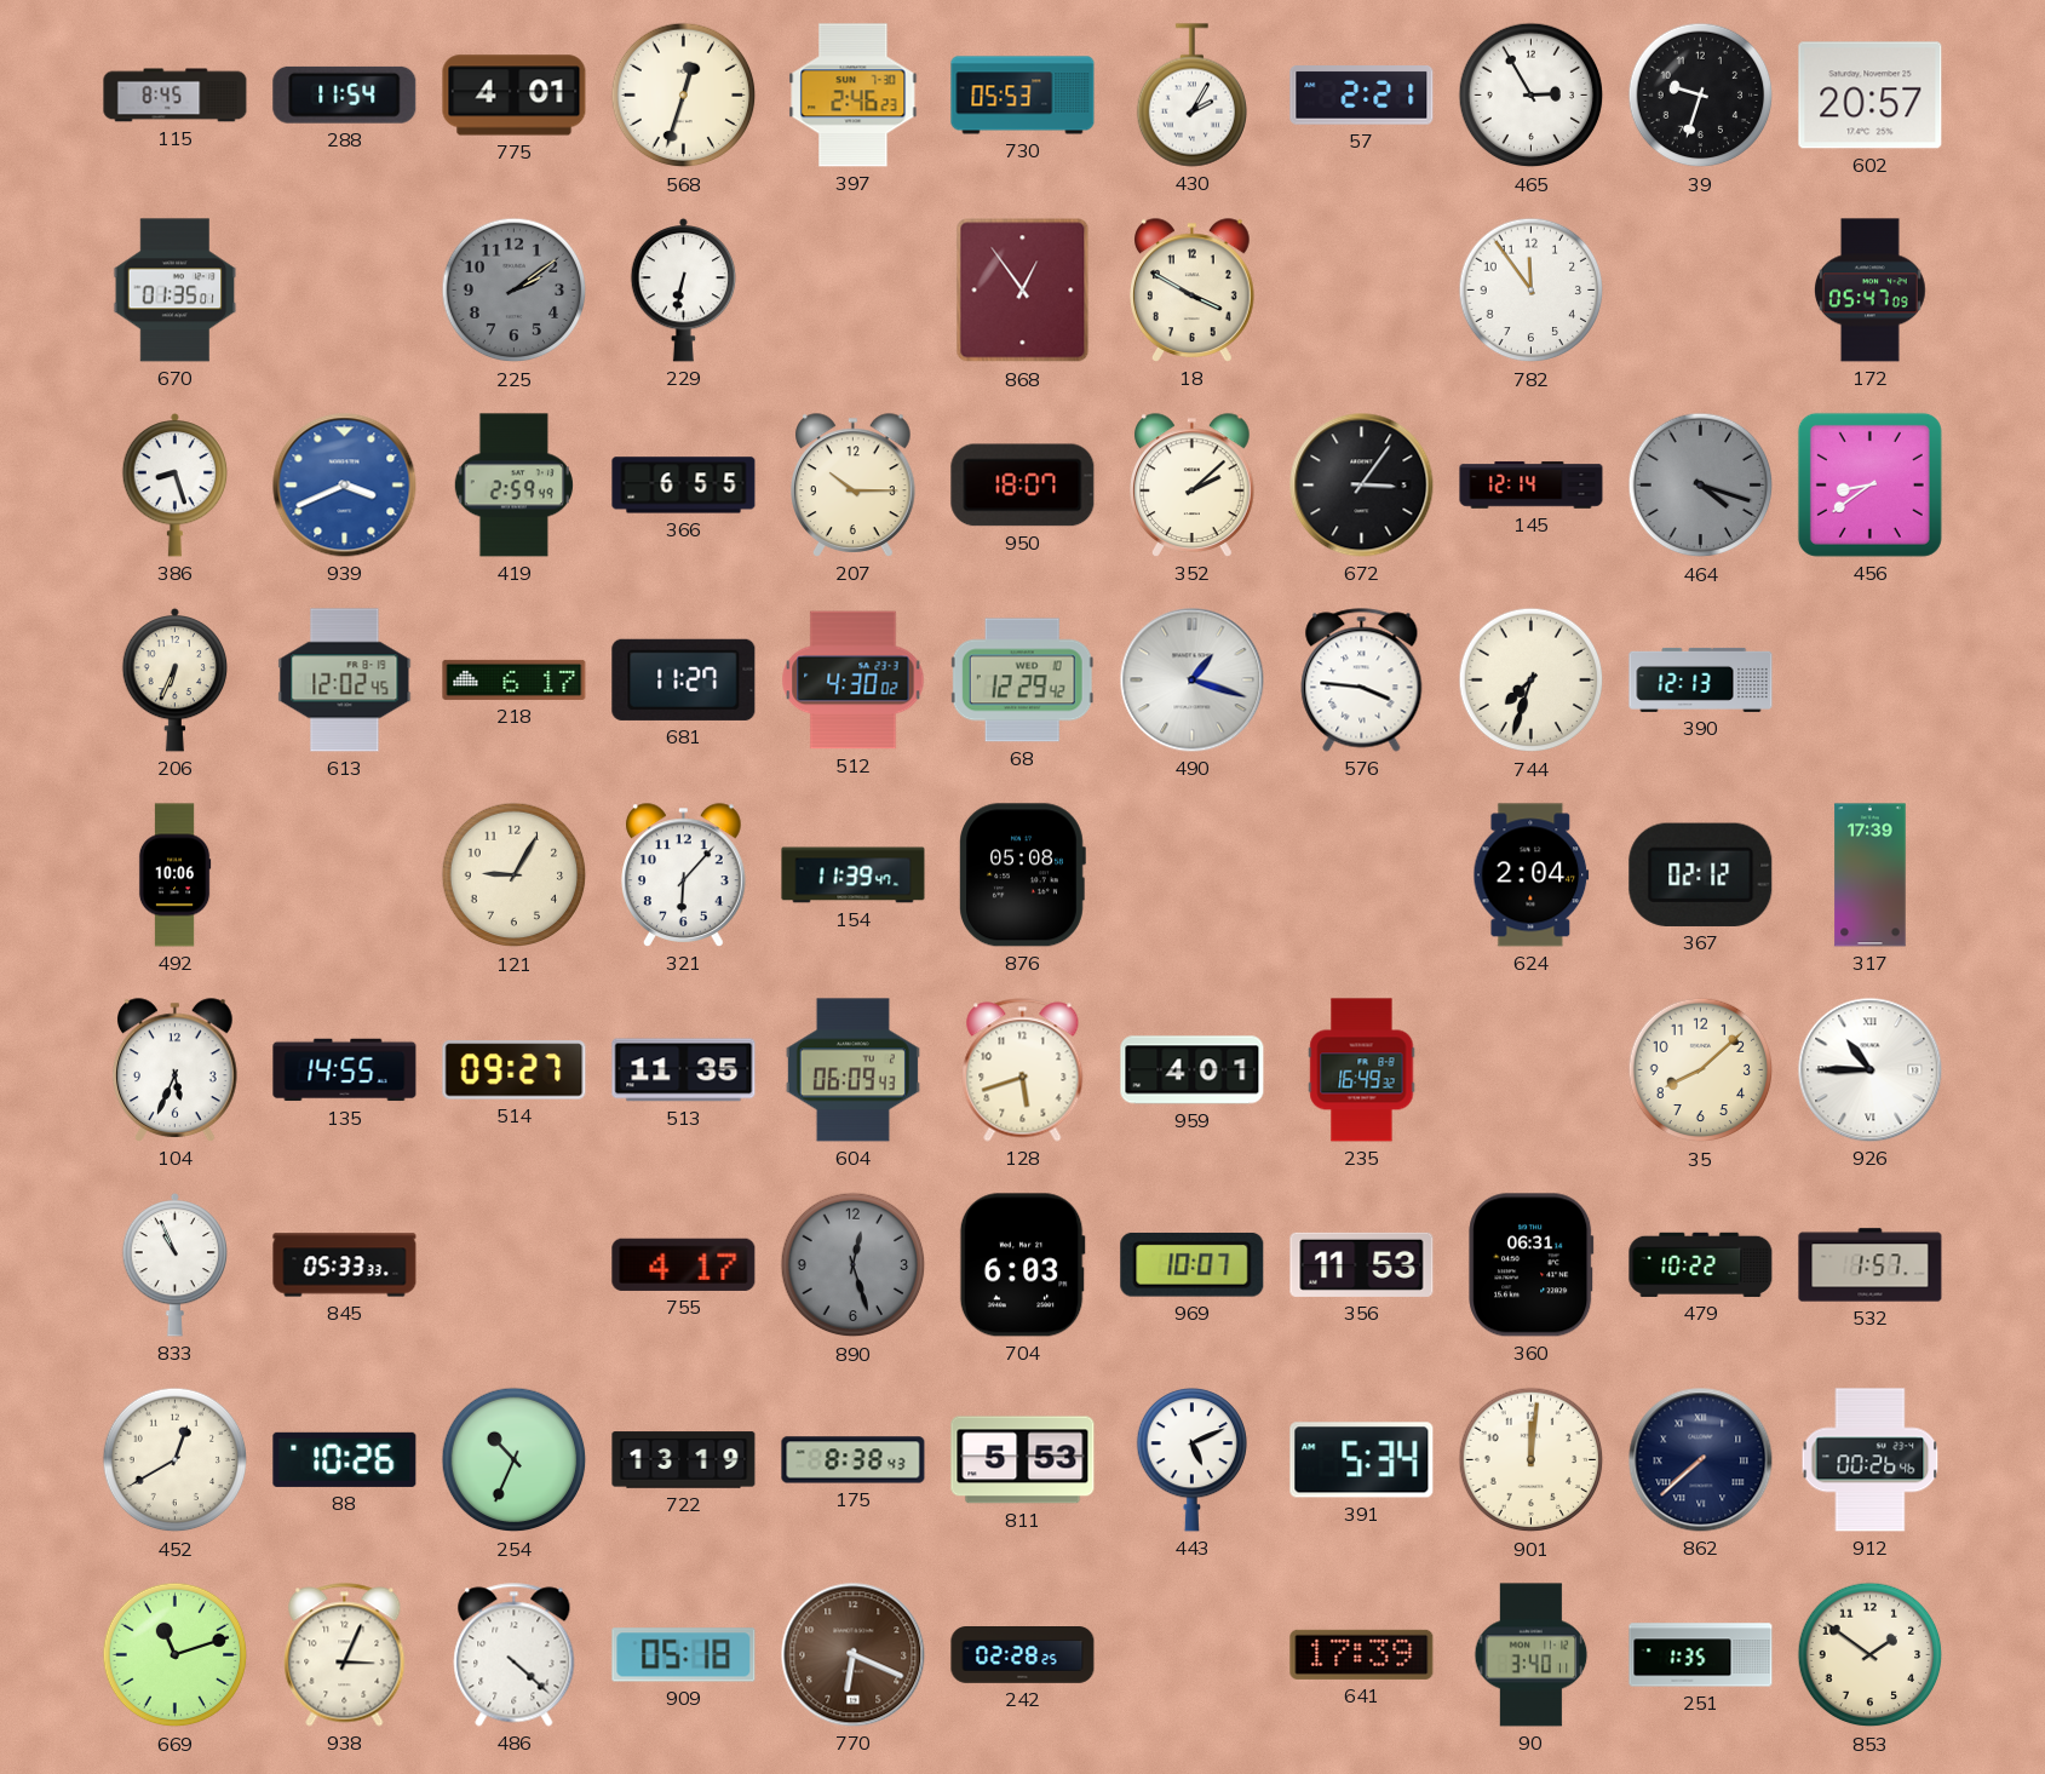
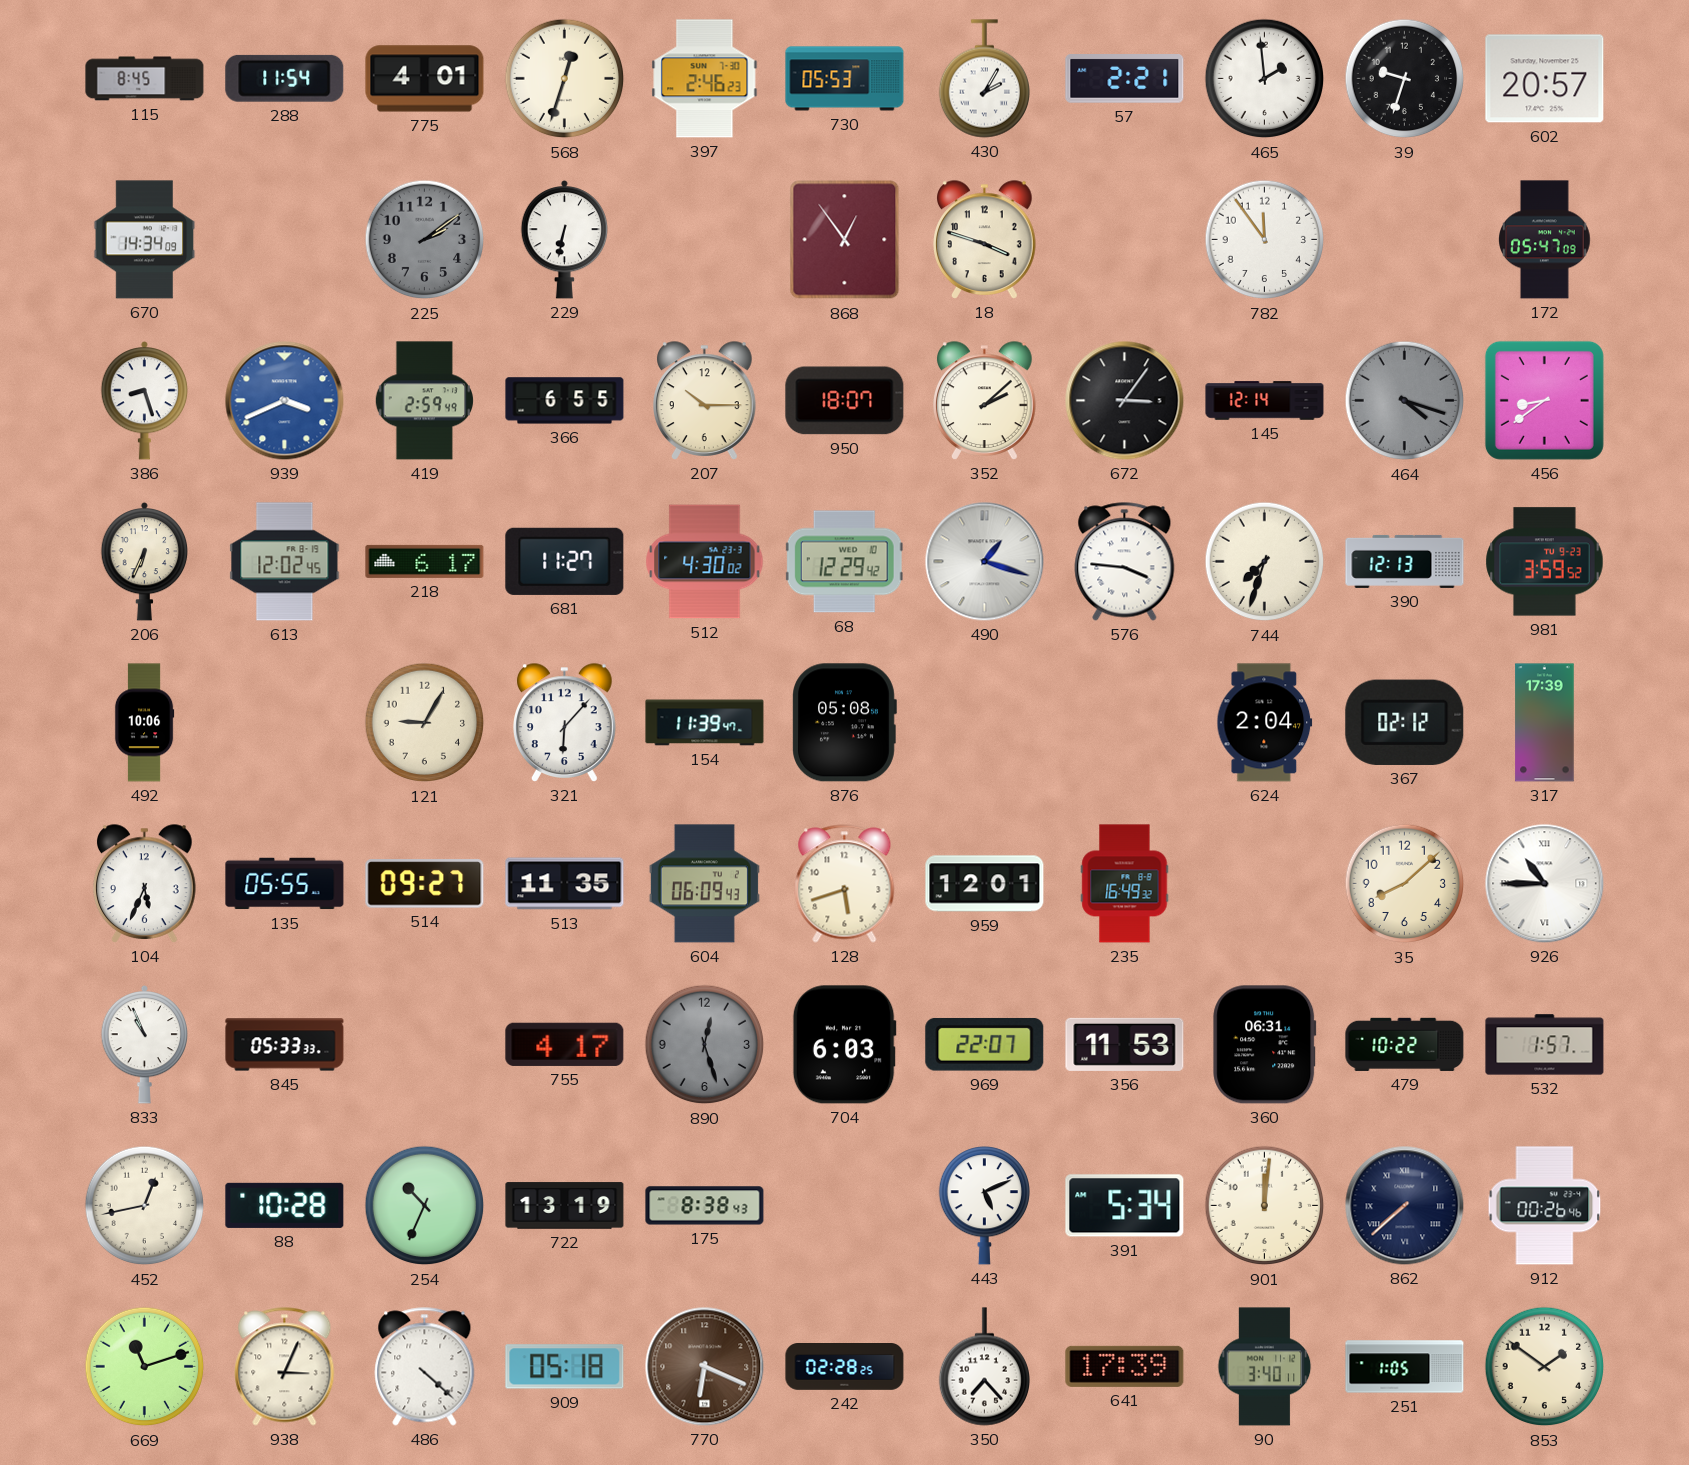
465: 2:55 -> 1:59
670: 01:35 -> 14:34
18: 3:50 -> 3:48
981: none -> 3:59
135: 14:55 -> 05:55
959: 4:01 -> 12:01
969: 10:07 -> 22:07
452: 12:40 -> 12:43
88: 10:26 -> 10:28
811: 5:53 -> none
350: none -> 7:23
251: 1:35 -> 1:05
